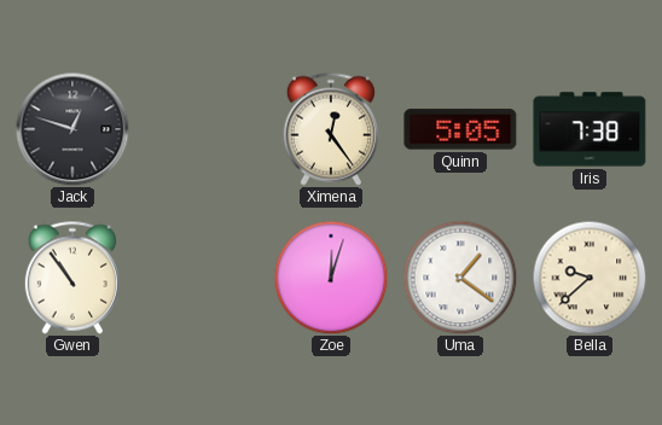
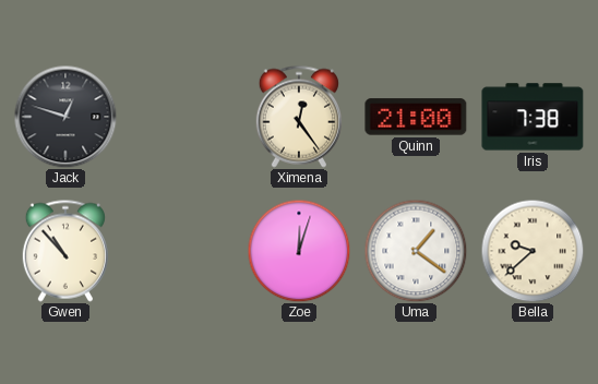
Quinn: 5:05 -> 21:00
Gwen: 10:54 -> 10:53
